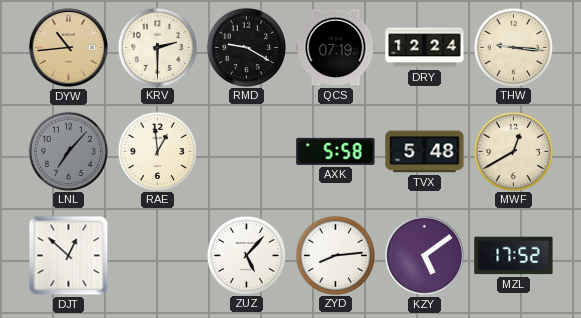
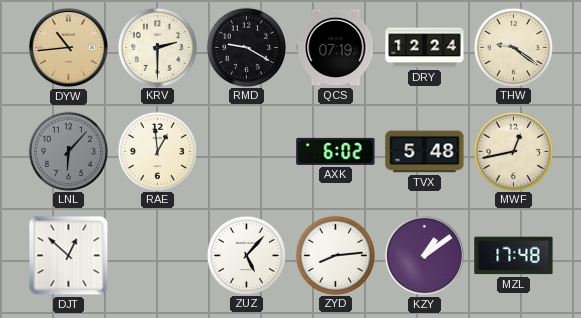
THW: 9:16 -> 9:21
LNL: 7:07 -> 6:07
AXK: 5:58 -> 6:02
MWF: 12:40 -> 12:43
KZY: 5:09 -> 1:09
MZL: 17:52 -> 17:48
